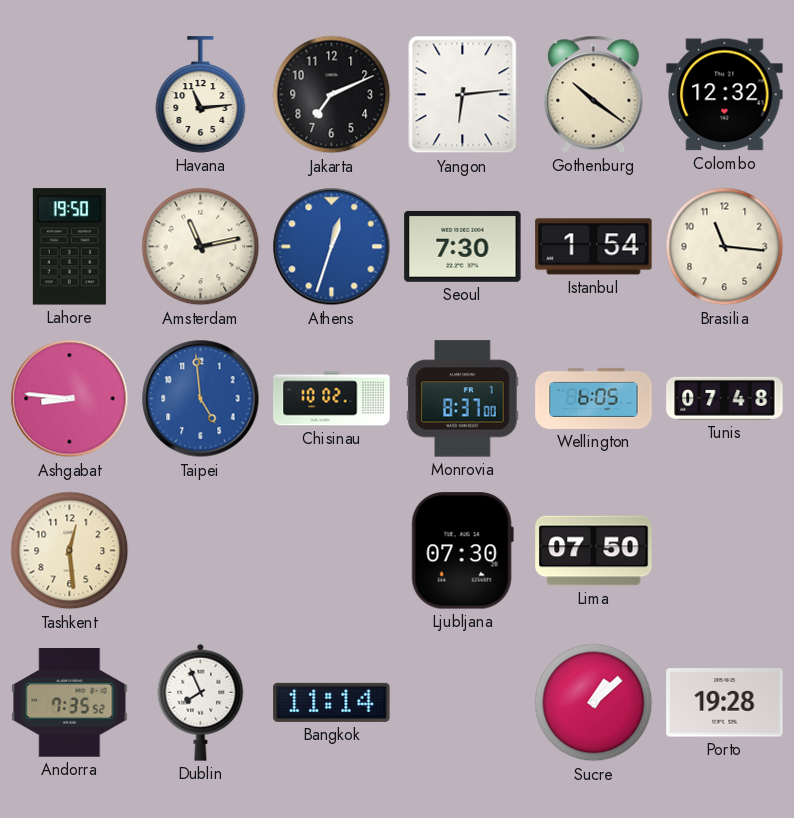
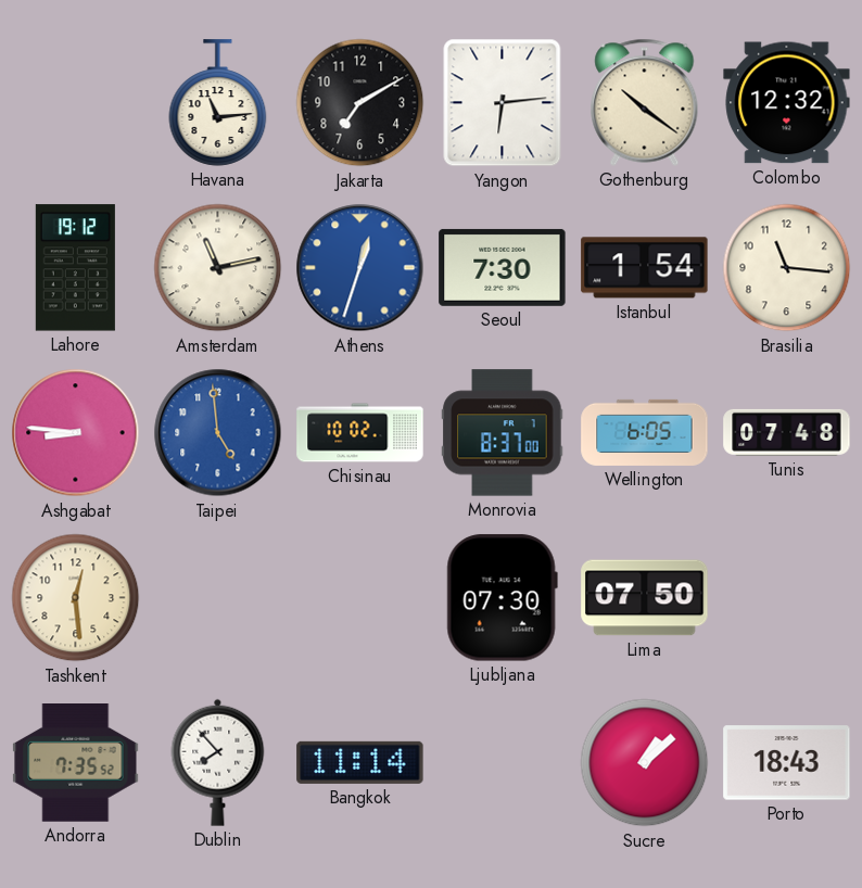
Jakarta: 7:11 -> 7:10
Lahore: 19:50 -> 19:12
Dublin: 7:56 -> 7:53
Porto: 19:28 -> 18:43
